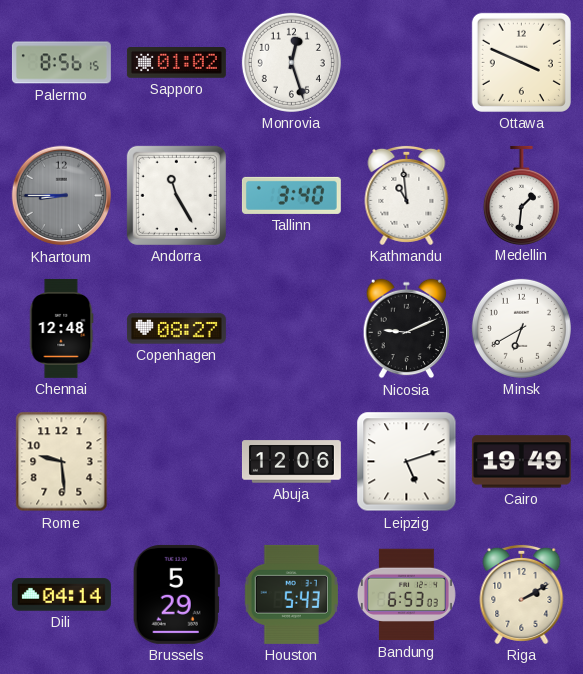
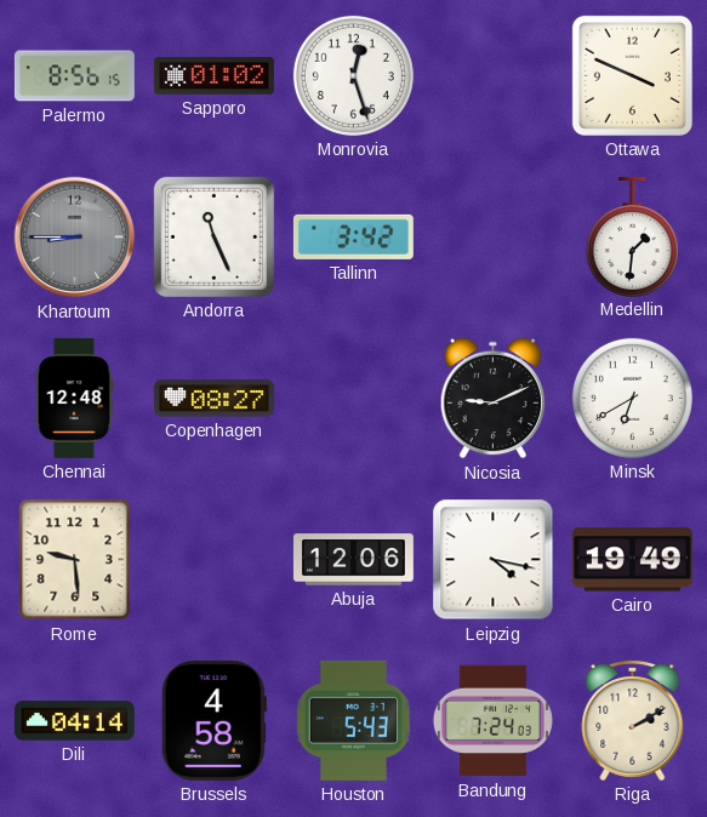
Andorra: 11:25 -> 11:26
Tallinn: 3:40 -> 3:42
Kathmandu: 10:59 -> none
Leipzig: 5:12 -> 4:17
Brussels: 5:29 -> 4:58
Bandung: 6:53 -> 7:24
